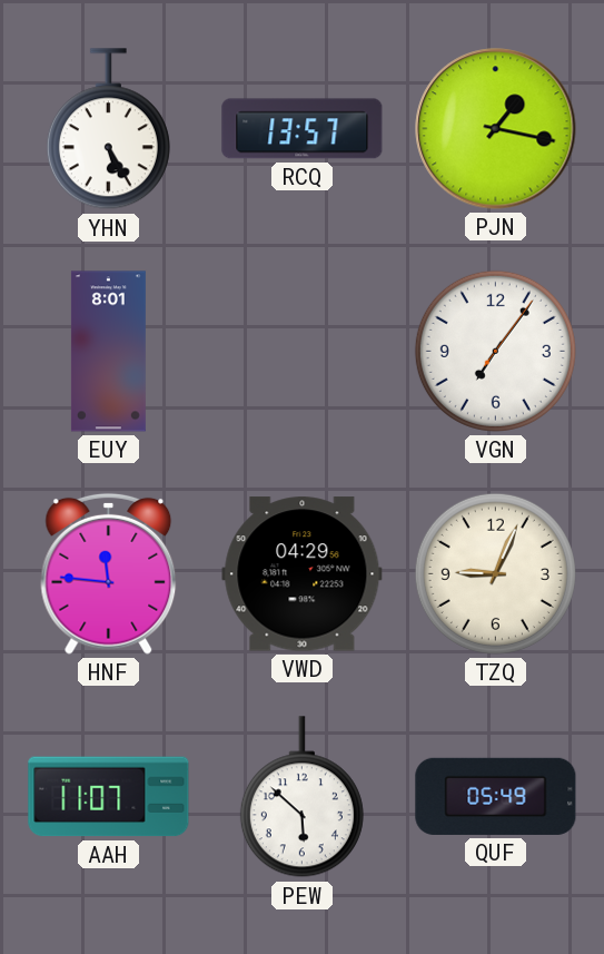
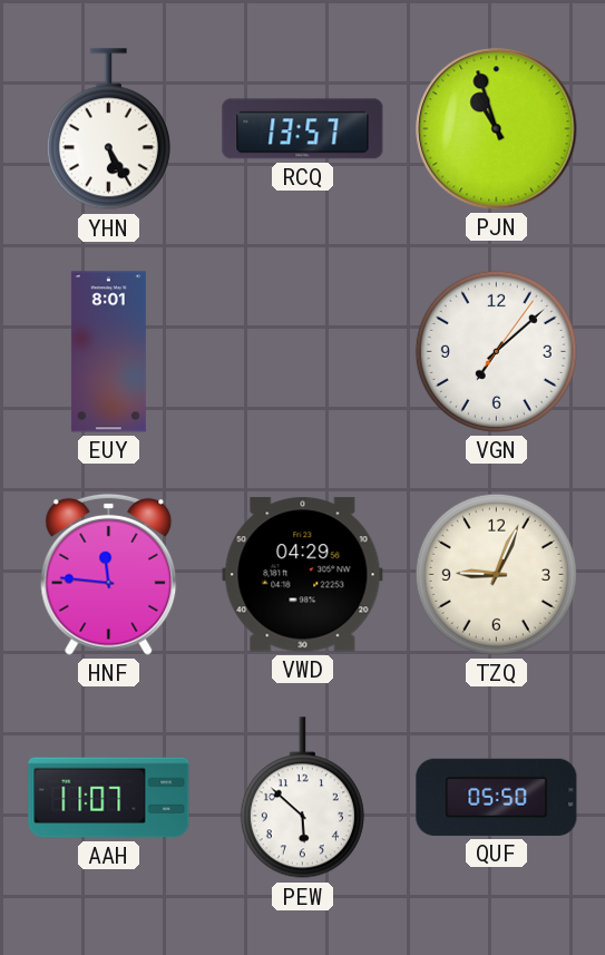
PJN: 1:17 -> 10:57
VGN: 7:06 -> 7:08
QUF: 05:49 -> 05:50
